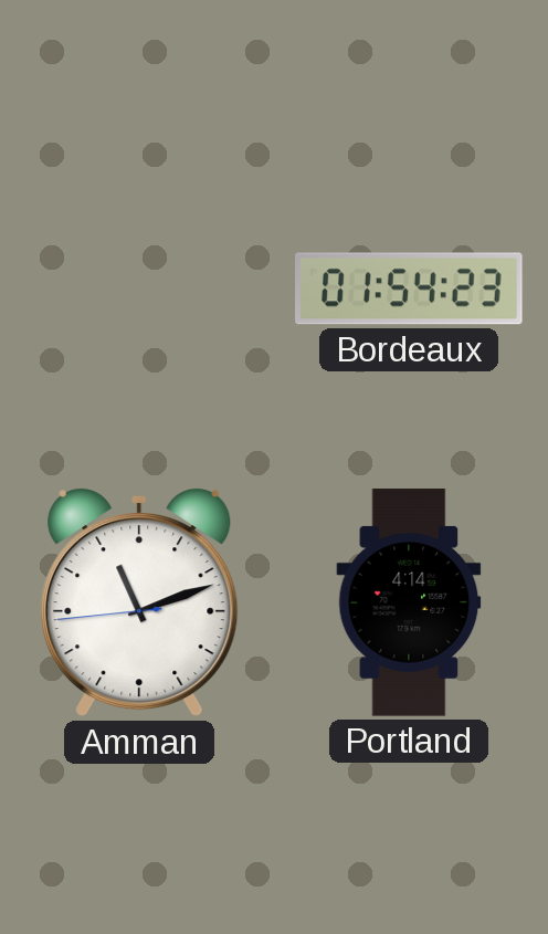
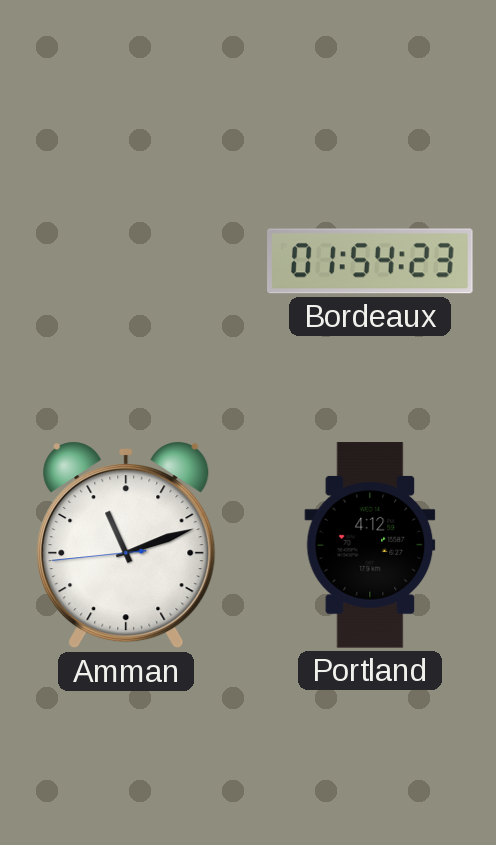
Portland: 4:14 -> 4:12
